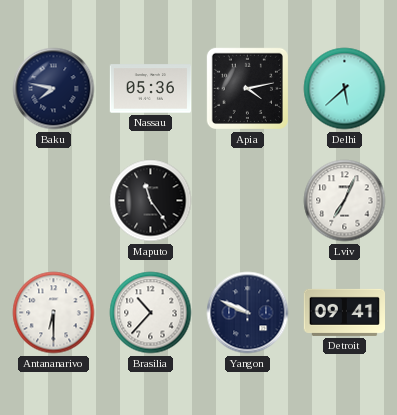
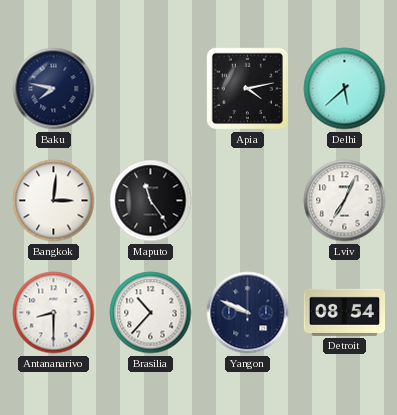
Nassau: 05:36 -> none
Bangkok: none -> 3:01
Antananarivo: 6:30 -> 8:30
Detroit: 09:41 -> 08:54
